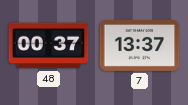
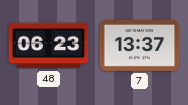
48: 00:37 -> 06:23
